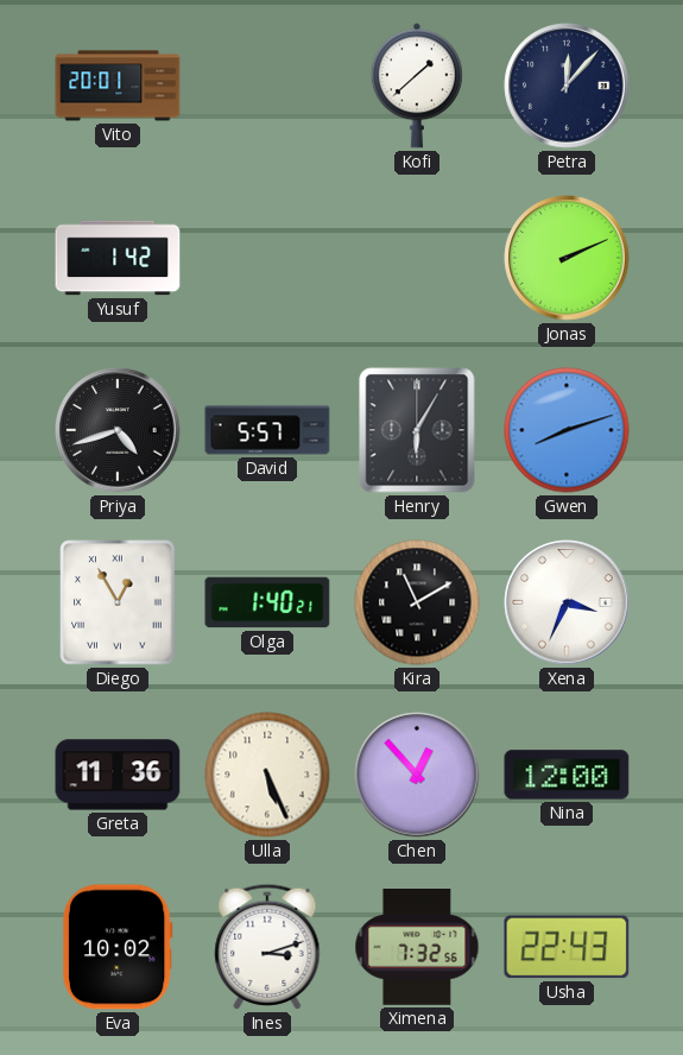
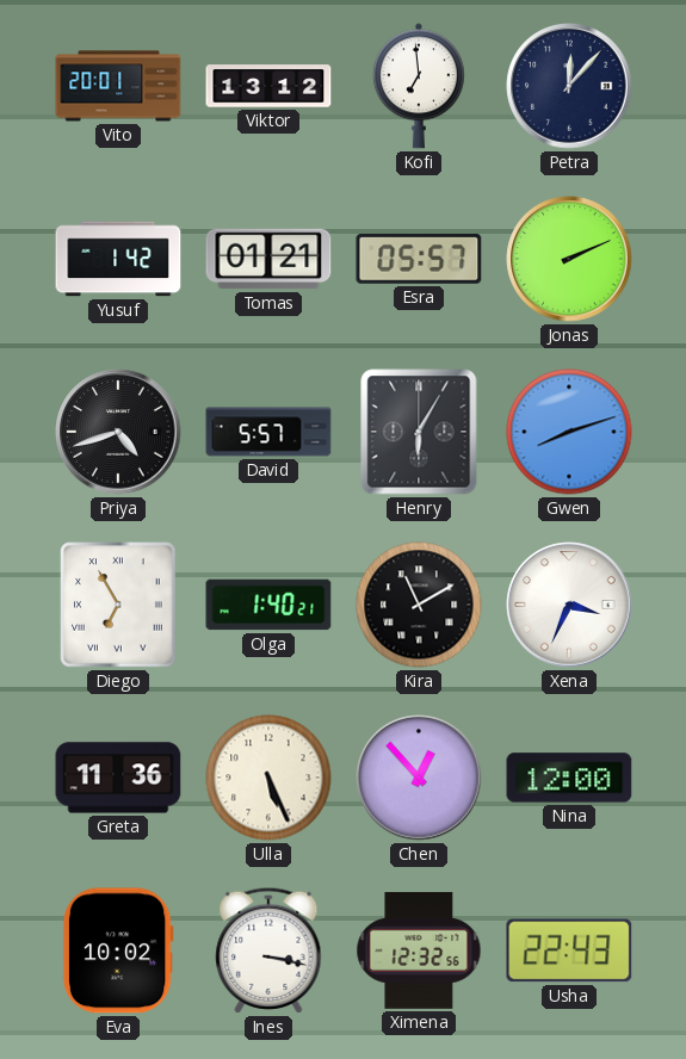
Viktor: none -> 13:12
Kofi: 1:38 -> 6:59
Tomas: none -> 01:21
Esra: none -> 05:57
Diego: 12:55 -> 6:55
Ines: 3:12 -> 3:17
Ximena: 7:32 -> 12:32
